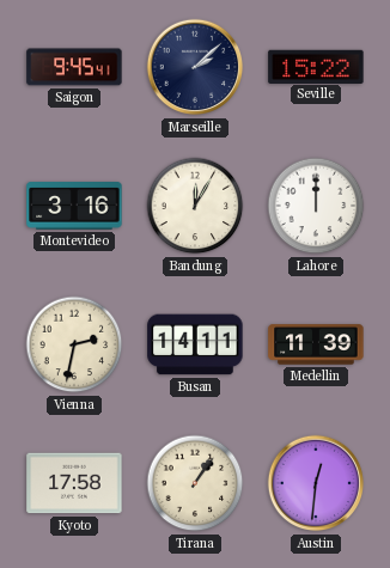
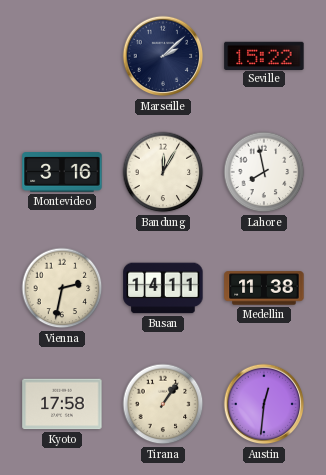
Saigon: 9:45 -> none
Lahore: 12:00 -> 7:58
Medellin: 11:39 -> 11:38
